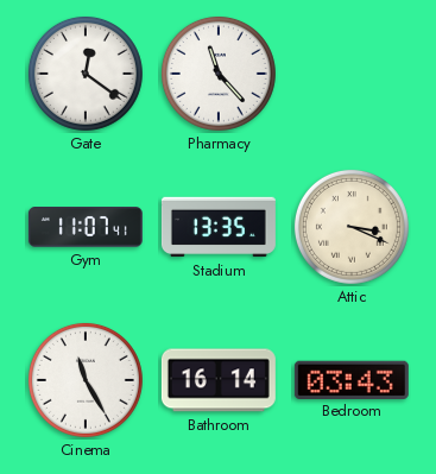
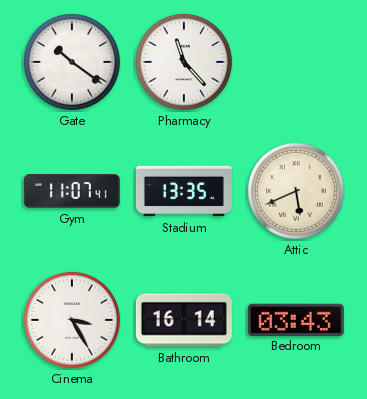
Gate: 12:21 -> 10:21
Attic: 3:19 -> 5:41
Cinema: 11:25 -> 3:25
